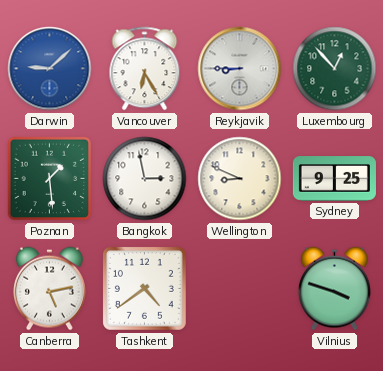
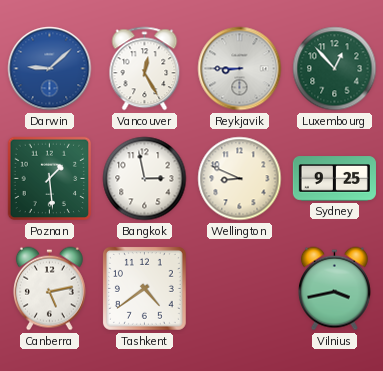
Vancouver: 6:25 -> 12:25
Vilnius: 3:48 -> 3:43
